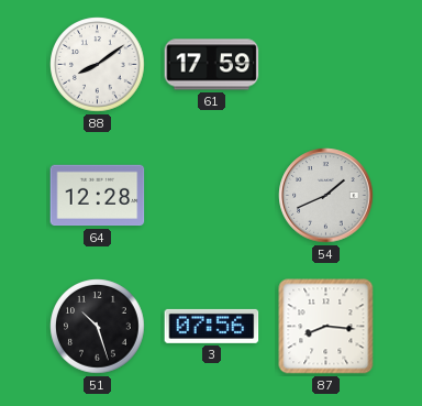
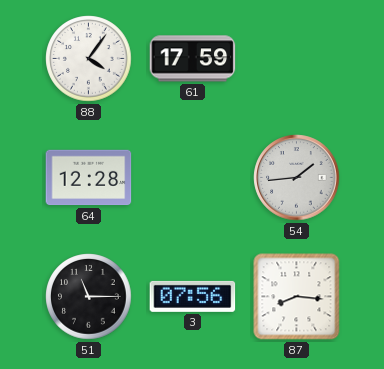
88: 8:09 -> 4:06
54: 1:41 -> 1:44
51: 10:27 -> 11:15
